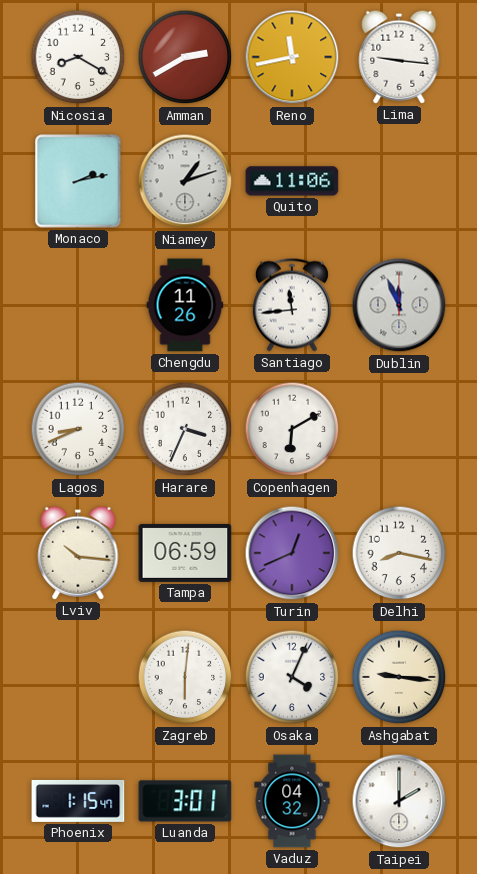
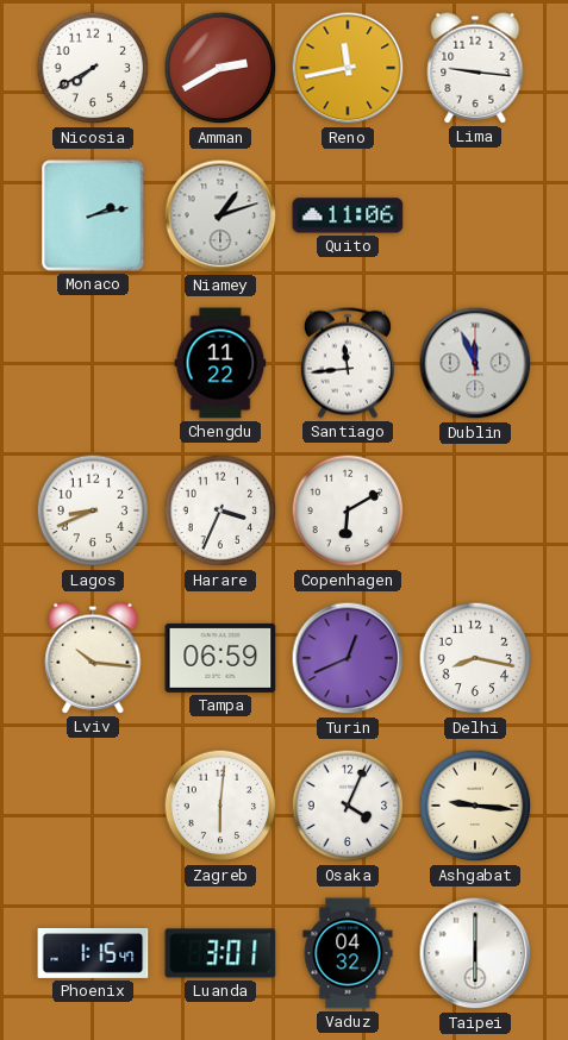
Nicosia: 8:20 -> 7:40
Chengdu: 11:26 -> 11:22
Taipei: 2:00 -> 6:00
